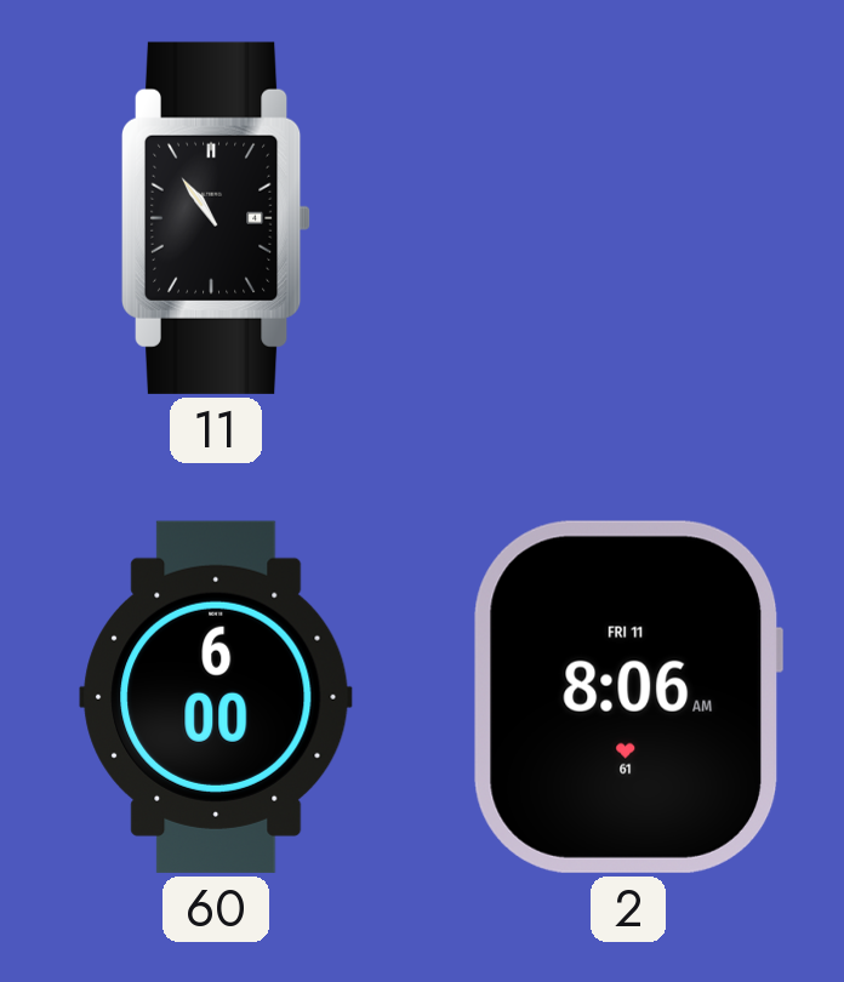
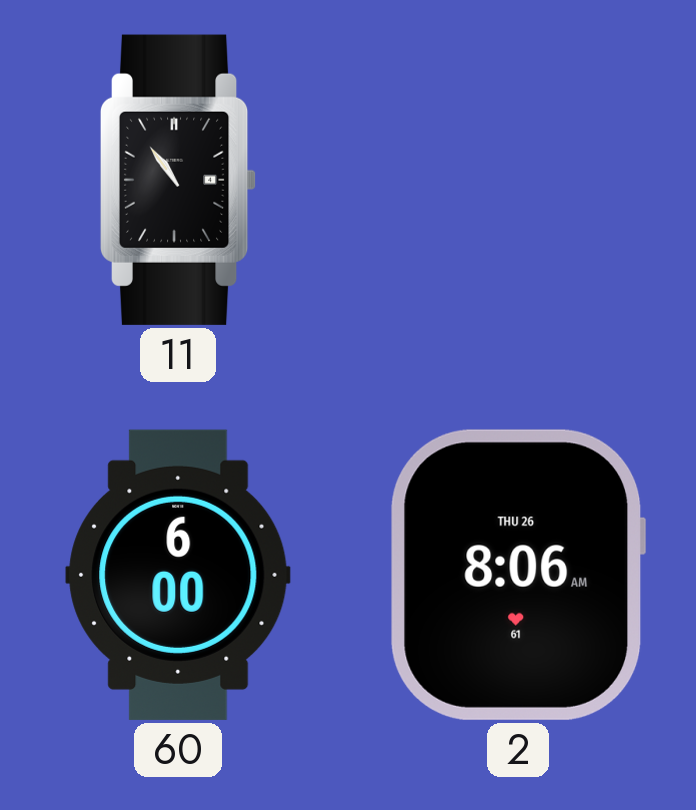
2 date: FRI 11 -> THU 26
